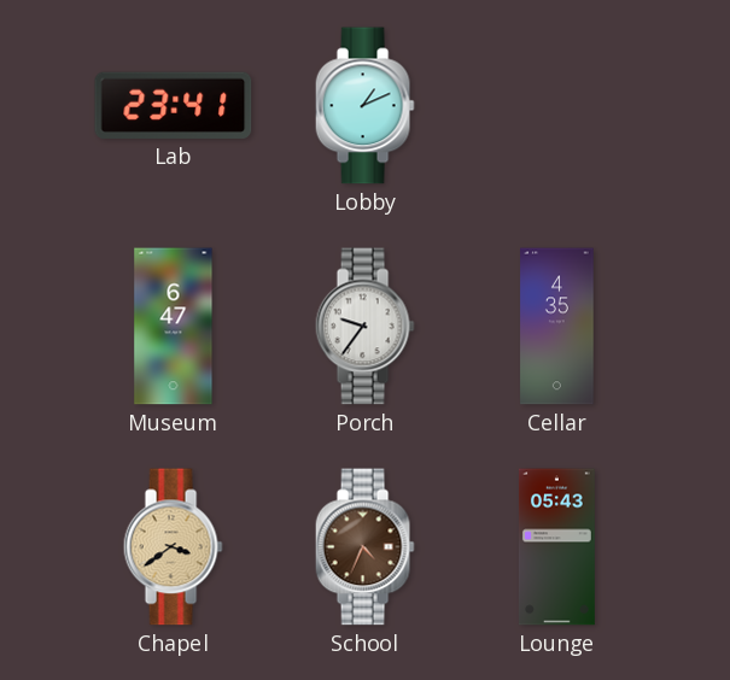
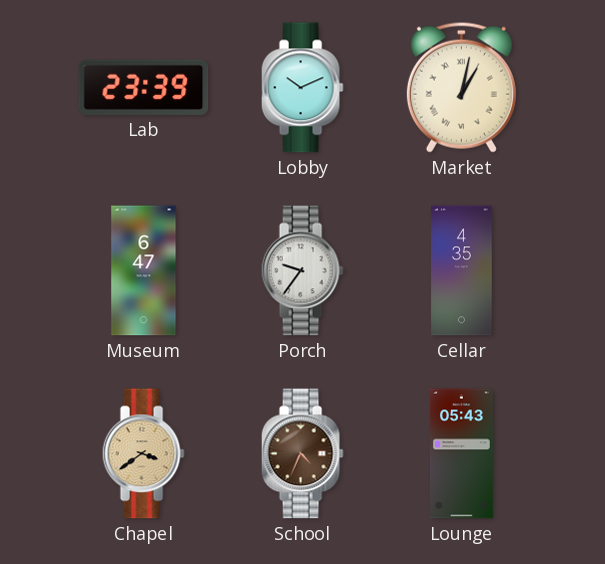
Lab: 23:41 -> 23:39
Lobby: 1:11 -> 10:11
Market: none -> 1:02
